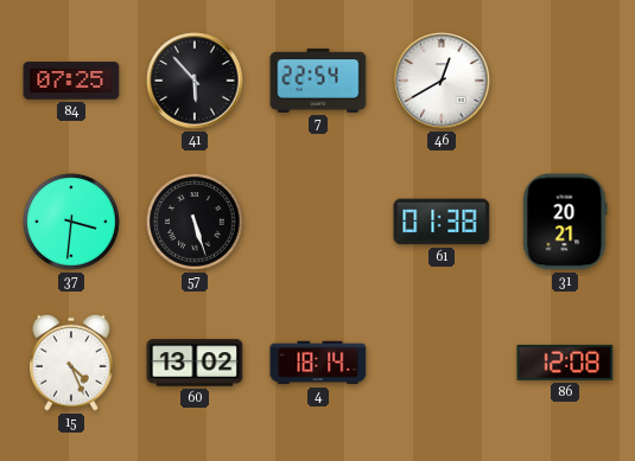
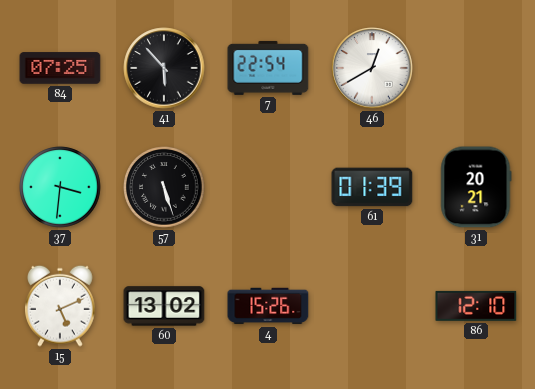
61: 01:38 -> 01:39
15: 4:26 -> 5:11
4: 18:14 -> 15:26
86: 12:08 -> 12:10
